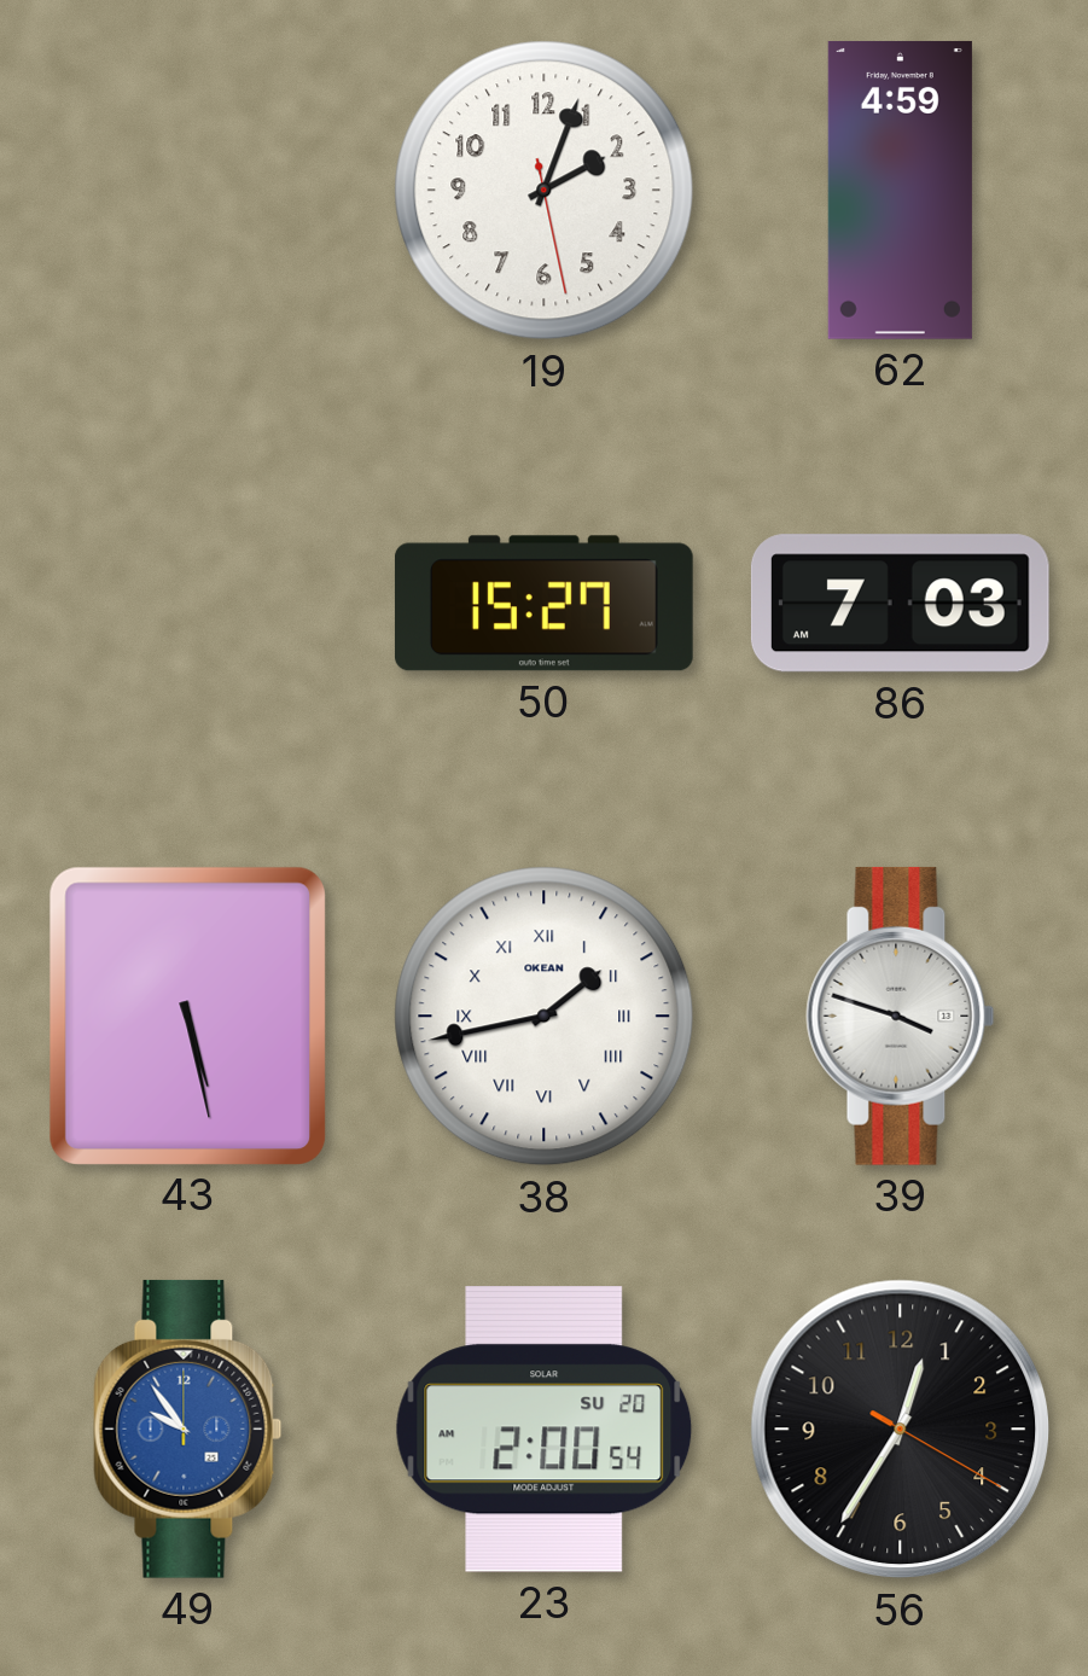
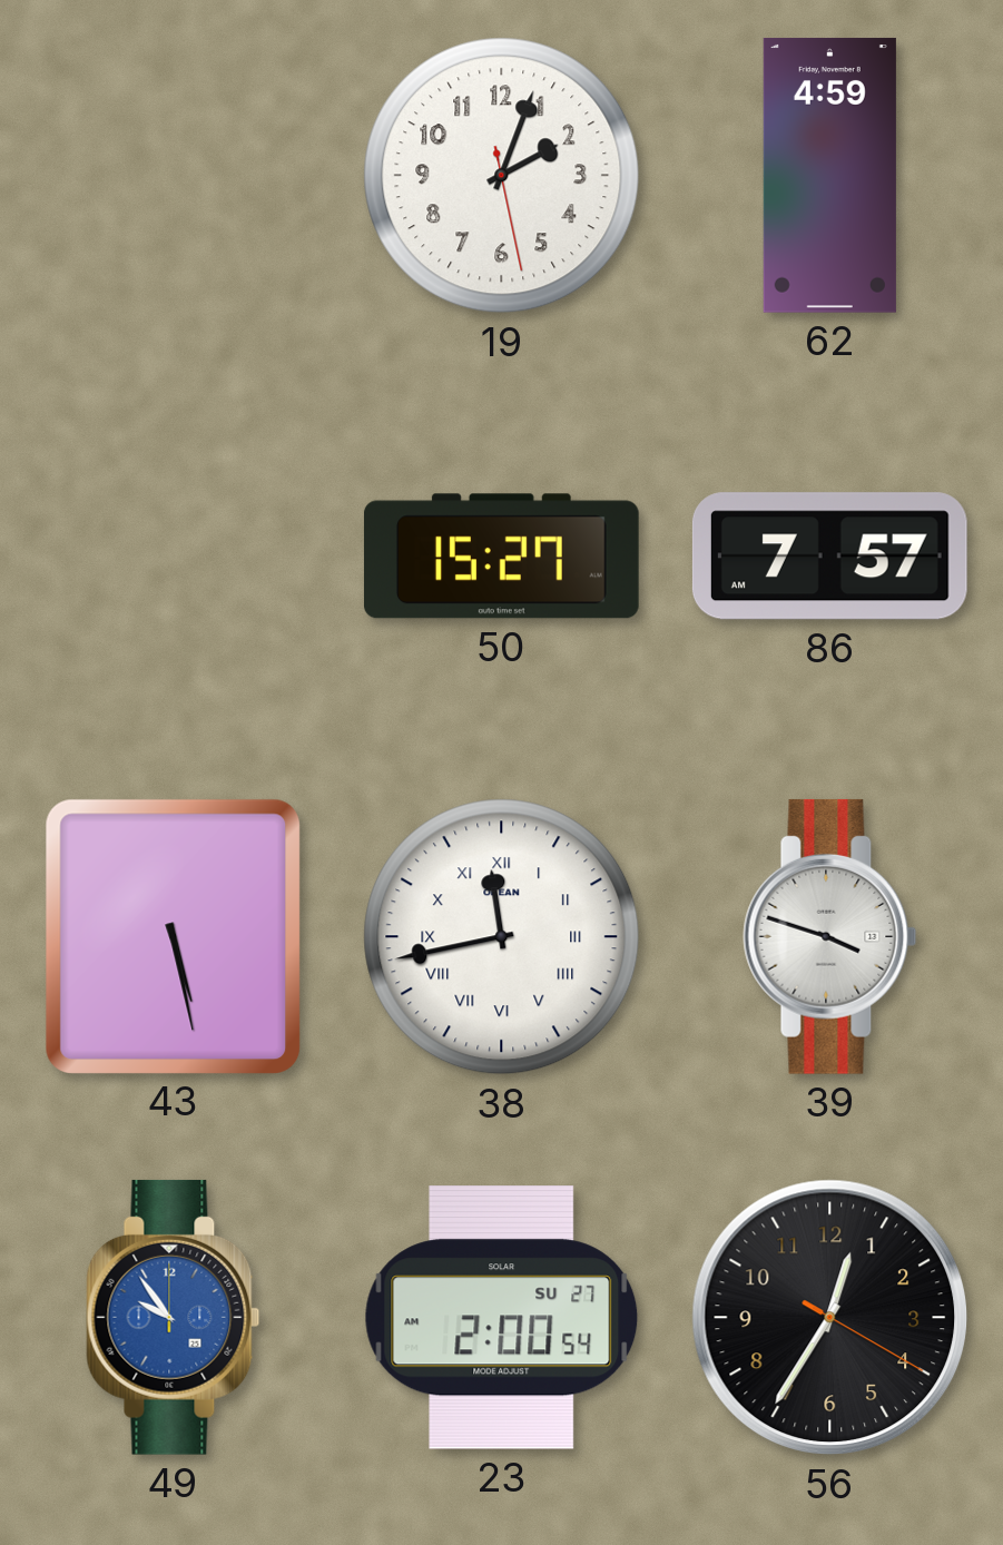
86: 7:03 -> 7:57
38: 1:43 -> 11:43
23 date: SU 20 -> SU 27
